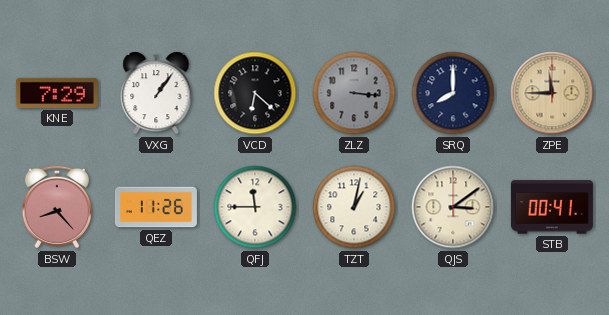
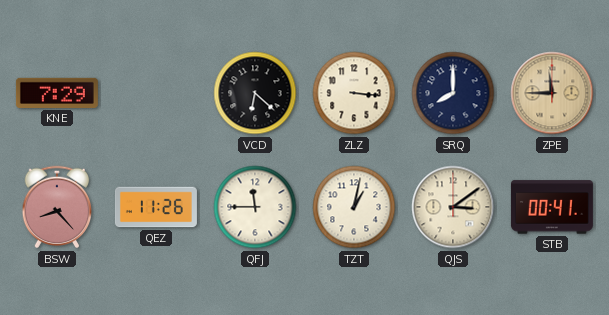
VXG: 1:06 -> none
ZLZ dial: grey -> cream
